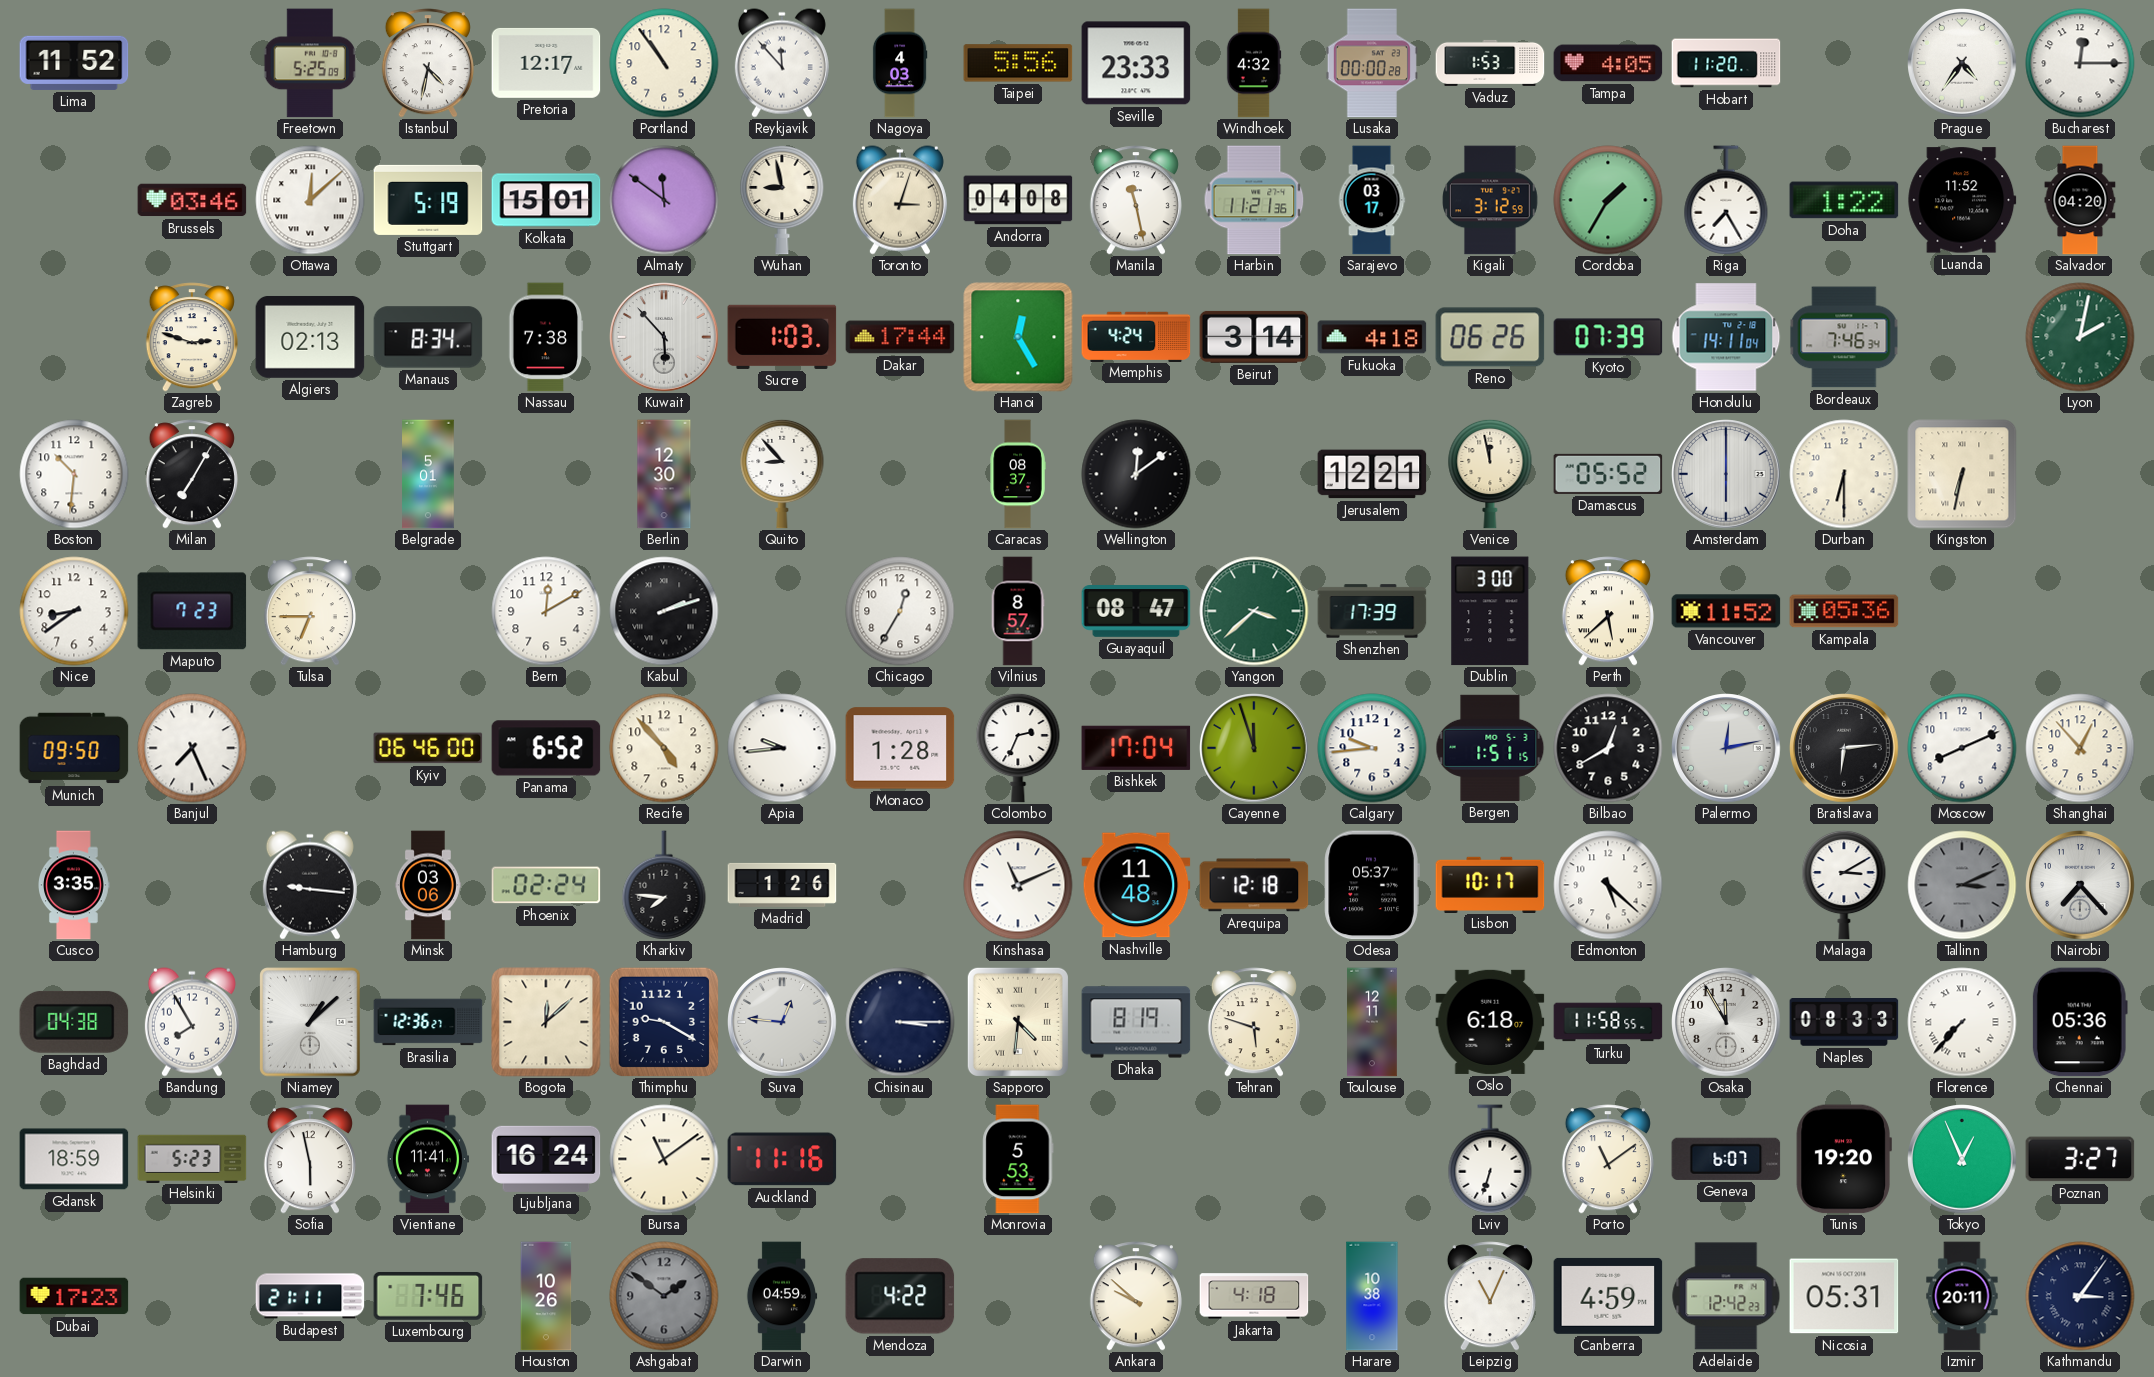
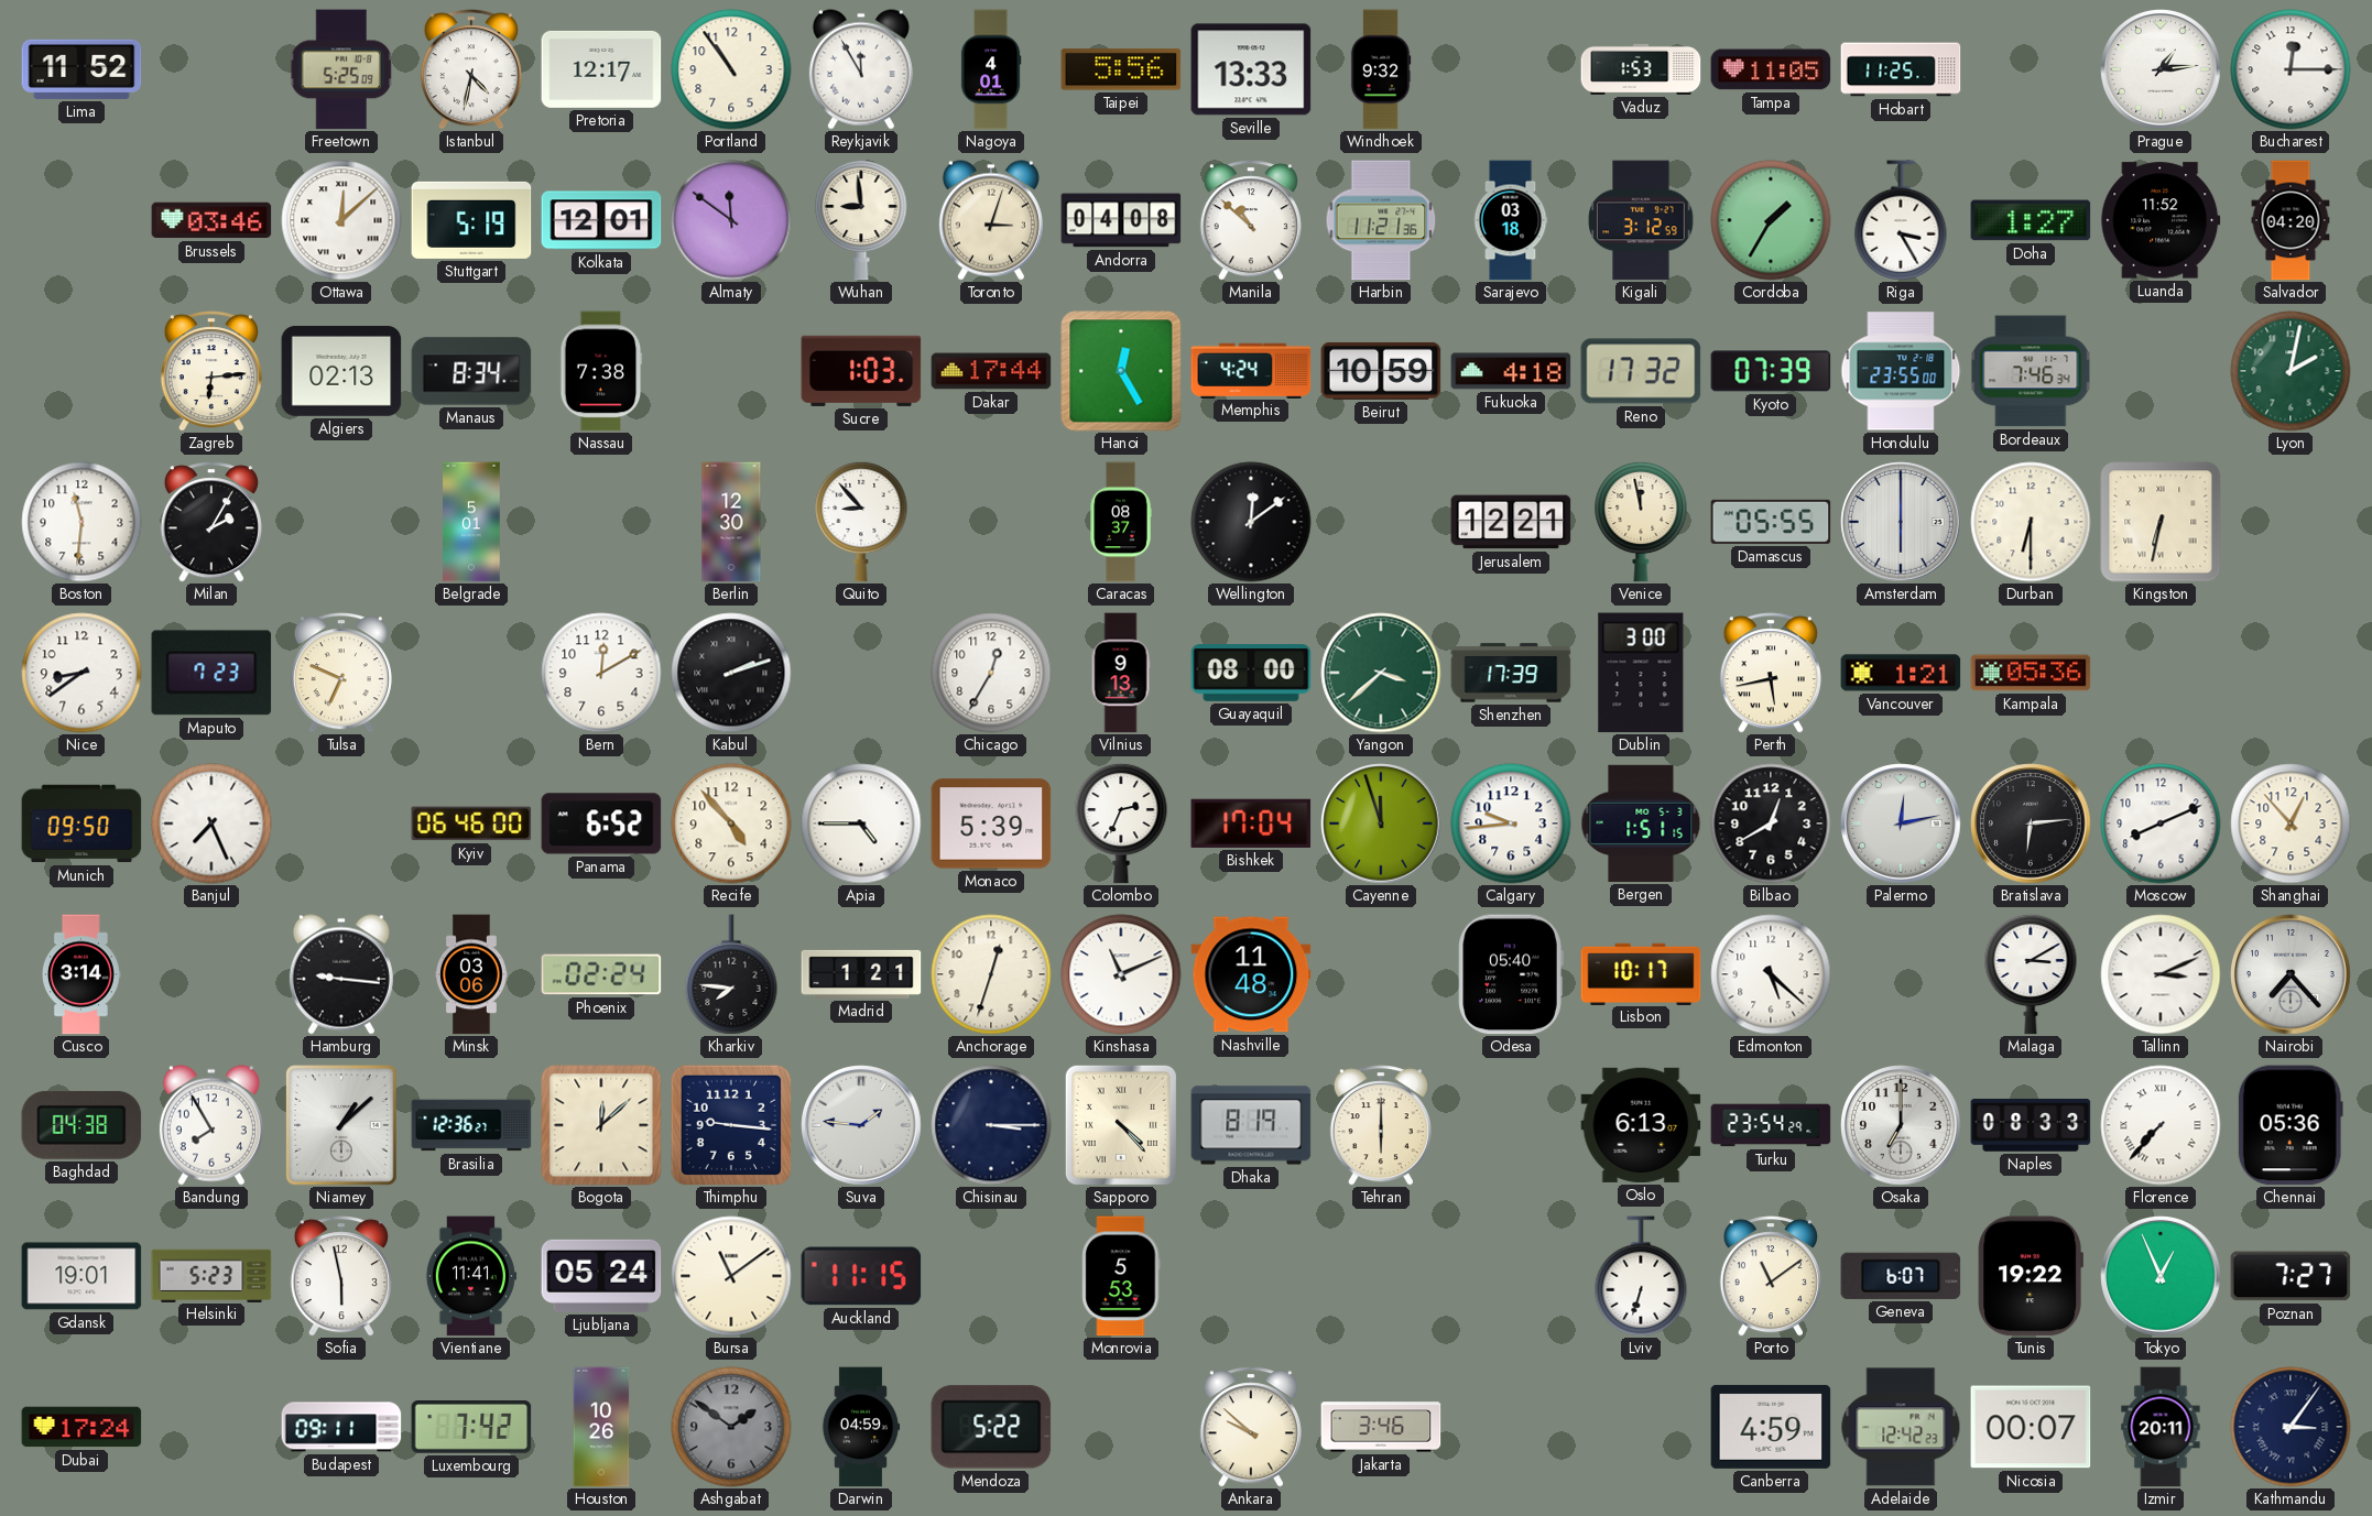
Reykjavik: 11:53 -> 11:55
Nagoya: 4:03 -> 4:01
Seville: 23:33 -> 13:33
Windhoek: 4:32 -> 9:32
Lusaka: 00:00 -> none
Tampa: 4:05 -> 11:05
Hobart: 11:20 -> 11:25
Prague: 4:36 -> 1:14
Kolkata: 15:01 -> 12:01
Wuhan: 8:58 -> 8:59
Manila: 11:28 -> 10:52
Sarajevo: 03:17 -> 03:18
Riga: 7:25 -> 3:25
Doha: 1:22 -> 1:27
Zagreb: 2:48 -> 6:14
Kuwait: 5:53 -> none
Beirut: 3:14 -> 10:59
Reno: 06:26 -> 17:32
Honolulu: 14:11 -> 23:55
Boston: 10:31 -> 11:31
Milan: 7:05 -> 2:05
Damascus: 05:52 -> 05:55
Tulsa: 6:45 -> 6:49
Vilnius: 8:57 -> 9:13
Guayaquil: 08:47 -> 08:00
Perth: 5:38 -> 5:43
Vancouver: 11:52 -> 1:21
Apia: 9:44 -> 4:45
Monaco: 1:28 -> 5:39
Cusco: 3:35 -> 3:14
Madrid: 1:26 -> 1:21
Anchorage: none -> 12:33
Arequipa: 12:18 -> none
Odesa: 05:37 -> 05:40
Tallinn dial: grey -> white
Thimphu: 9:20 -> 9:16
Suva: 12:46 -> 1:46
Sapporo: 4:31 -> 4:23
Tehran: 5:48 -> 6:00
Toulouse: 12:11 -> none
Oslo: 6:18 -> 6:13
Turku: 11:58 -> 23:54
Osaka: 11:55 -> 7:00
Gdansk: 18:59 -> 19:01
Ljubljana: 16:24 -> 05:24
Auckland: 11:16 -> 11:15
Tunis: 19:20 -> 19:22
Poznan: 3:27 -> 7:27
Dubai: 17:23 -> 17:24
Budapest: 21:11 -> 09:11
Luxembourg: 7:46 -> 7:42
Mendoza: 4:22 -> 5:22
Jakarta: 4:18 -> 3:46
Harare: 10:38 -> none
Leipzig: 11:04 -> none
Nicosia: 05:31 -> 00:07
